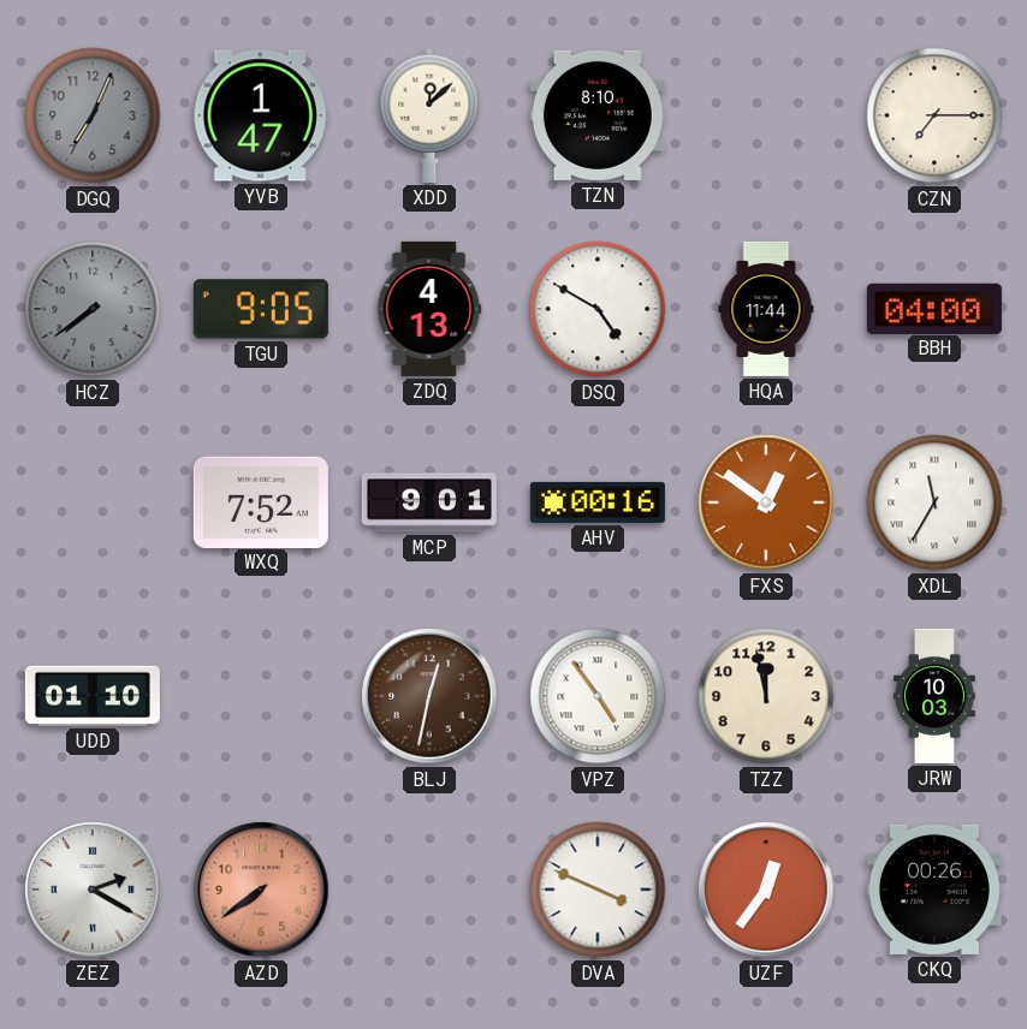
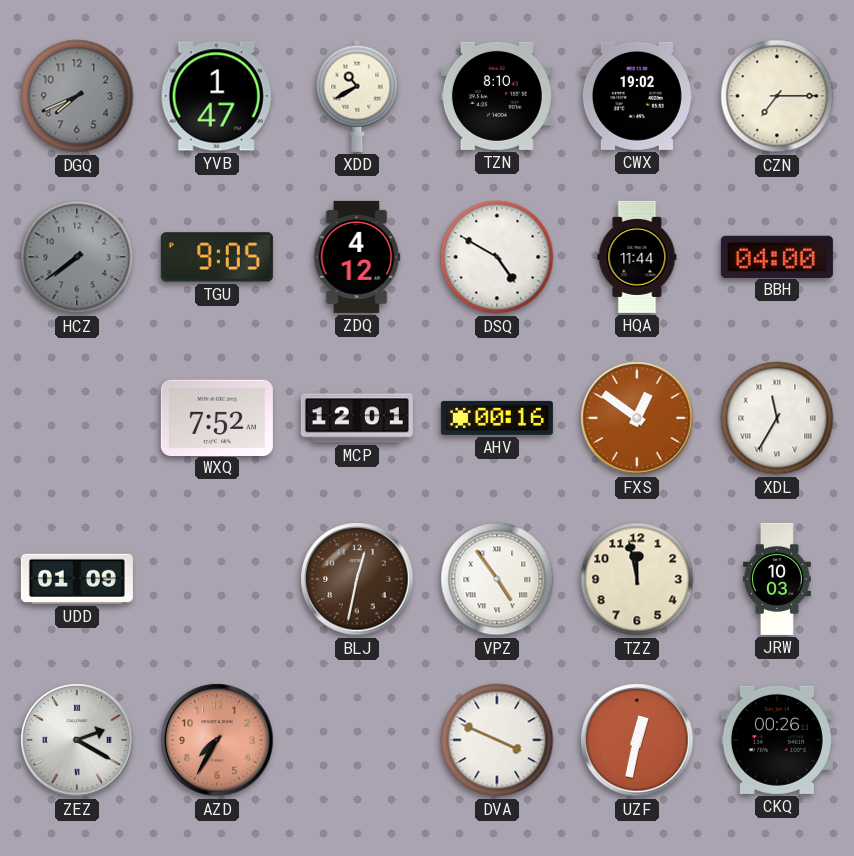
DGQ: 7:04 -> 7:41
XDD: 12:08 -> 10:40
CWX: none -> 19:02
ZDQ: 4:13 -> 4:12
MCP: 9:01 -> 12:01
UDD: 01:10 -> 01:09
AZD: 7:39 -> 7:35
UZF: 12:36 -> 12:32
